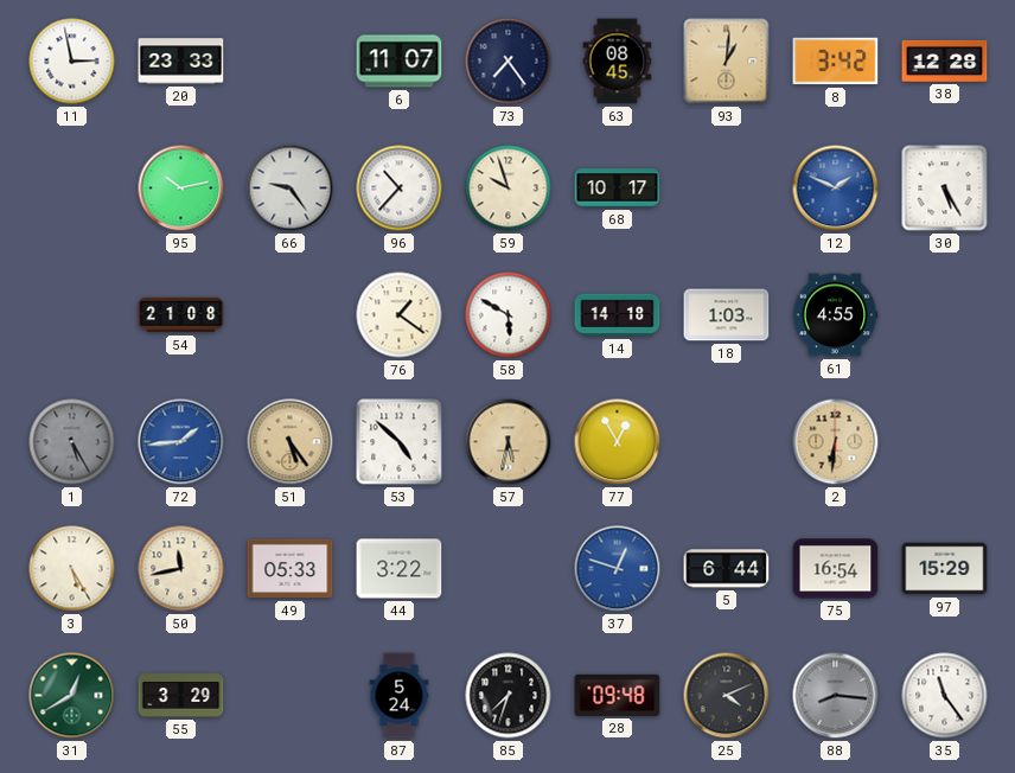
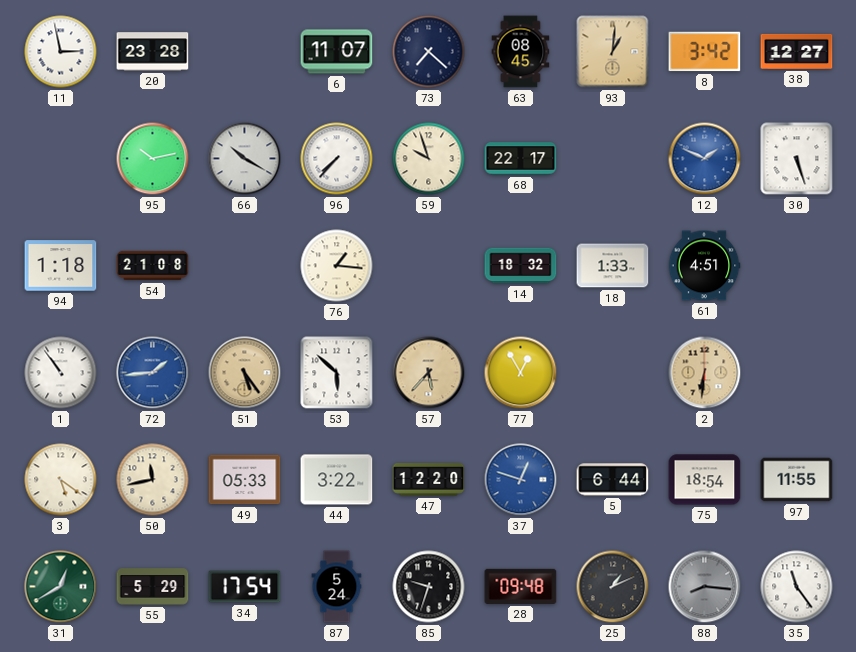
20: 23:33 -> 23:28
73: 7:24 -> 7:22
38: 12:28 -> 12:27
66: 9:24 -> 10:20
96: 10:37 -> 7:37
68: 10:17 -> 22:17
30: 5:25 -> 5:27
94: none -> 1:18
76: 1:21 -> 1:16
58: 5:50 -> none
14: 14:18 -> 18:32
18: 1:03 -> 1:33
61: 4:55 -> 4:51
1: 5:25 -> 10:54
1 dial: grey -> white
53: 4:52 -> 5:52
57: 5:32 -> 5:37
3: 5:25 -> 5:21
47: none -> 12:20
75: 16:54 -> 18:54
97: 15:29 -> 11:55
55: 3:29 -> 5:29
34: none -> 17:54
85: 7:33 -> 9:33
25: 4:11 -> 1:11
